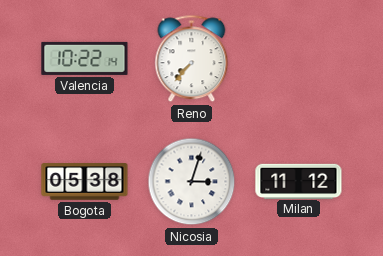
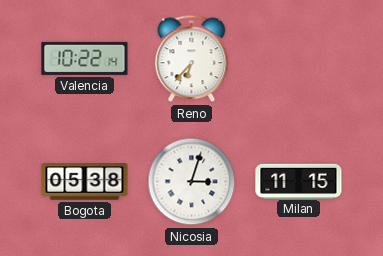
Reno: 7:37 -> 6:37
Milan: 11:12 -> 11:15
